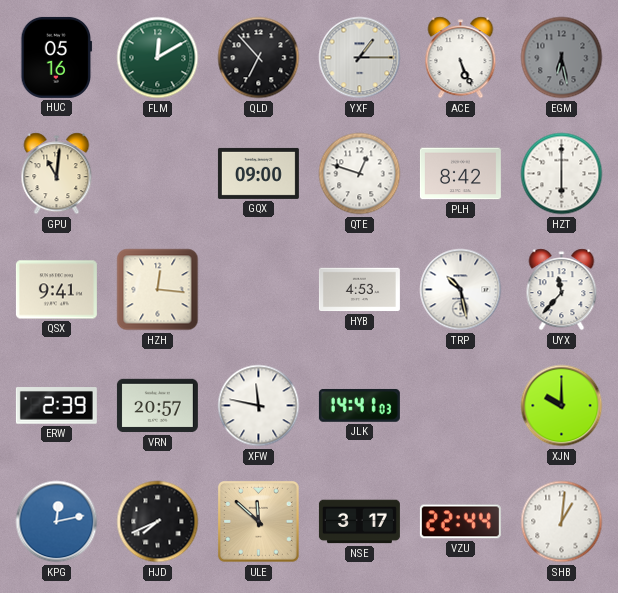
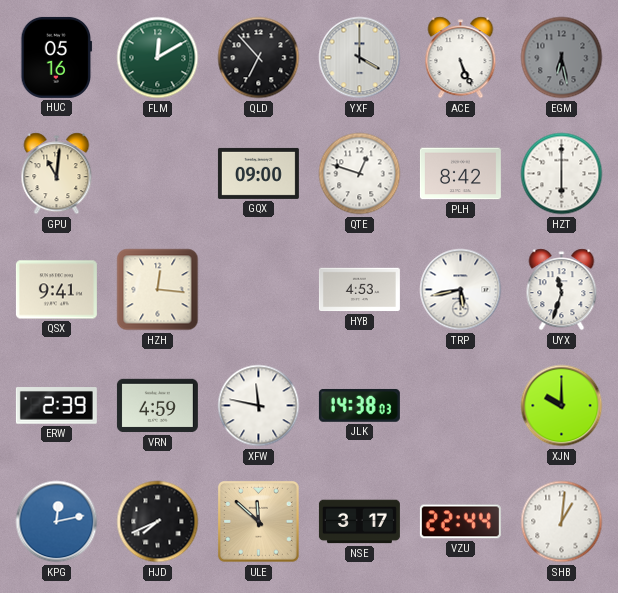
YXF: 1:15 -> 4:00
TRP: 10:28 -> 5:43
UYX: 11:37 -> 11:33
VRN: 20:57 -> 4:59
JLK: 14:41 -> 14:38
